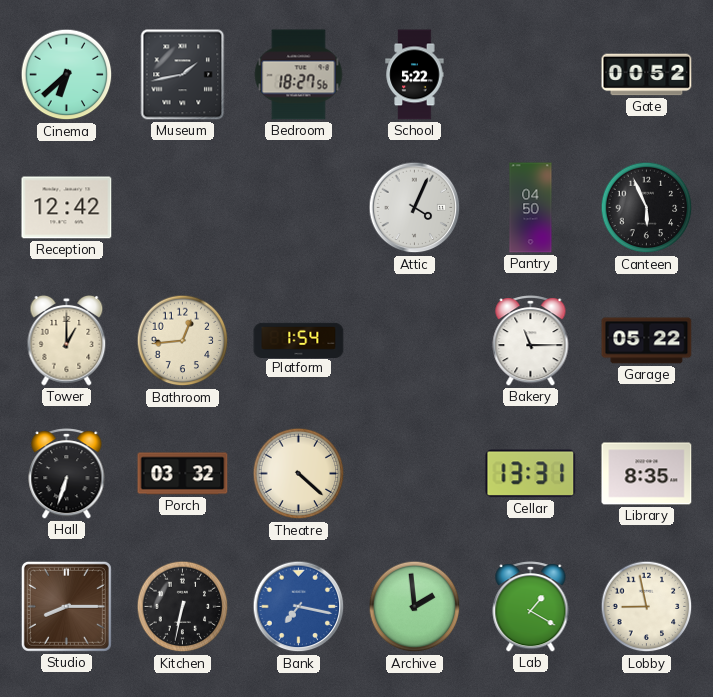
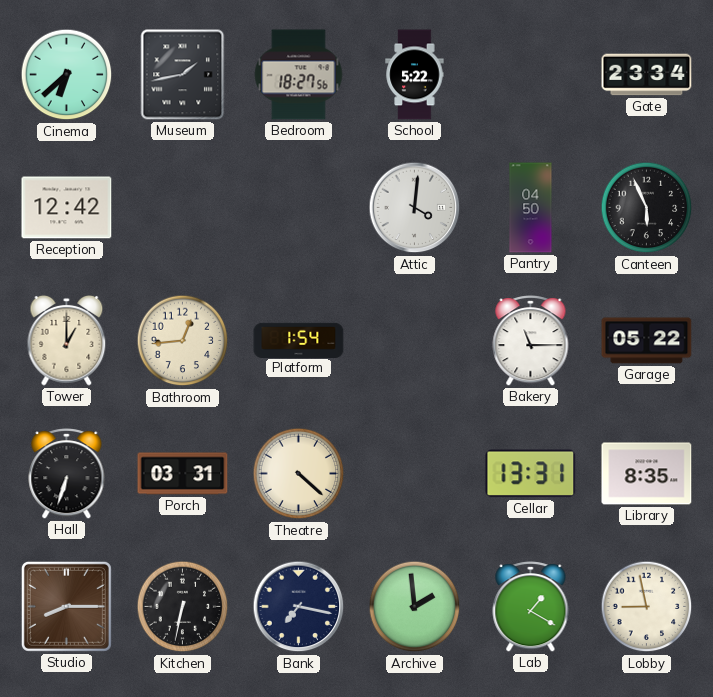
Gate: 00:52 -> 23:34
Attic: 4:04 -> 4:01
Porch: 03:32 -> 03:31
Bank dial: blue -> navy
